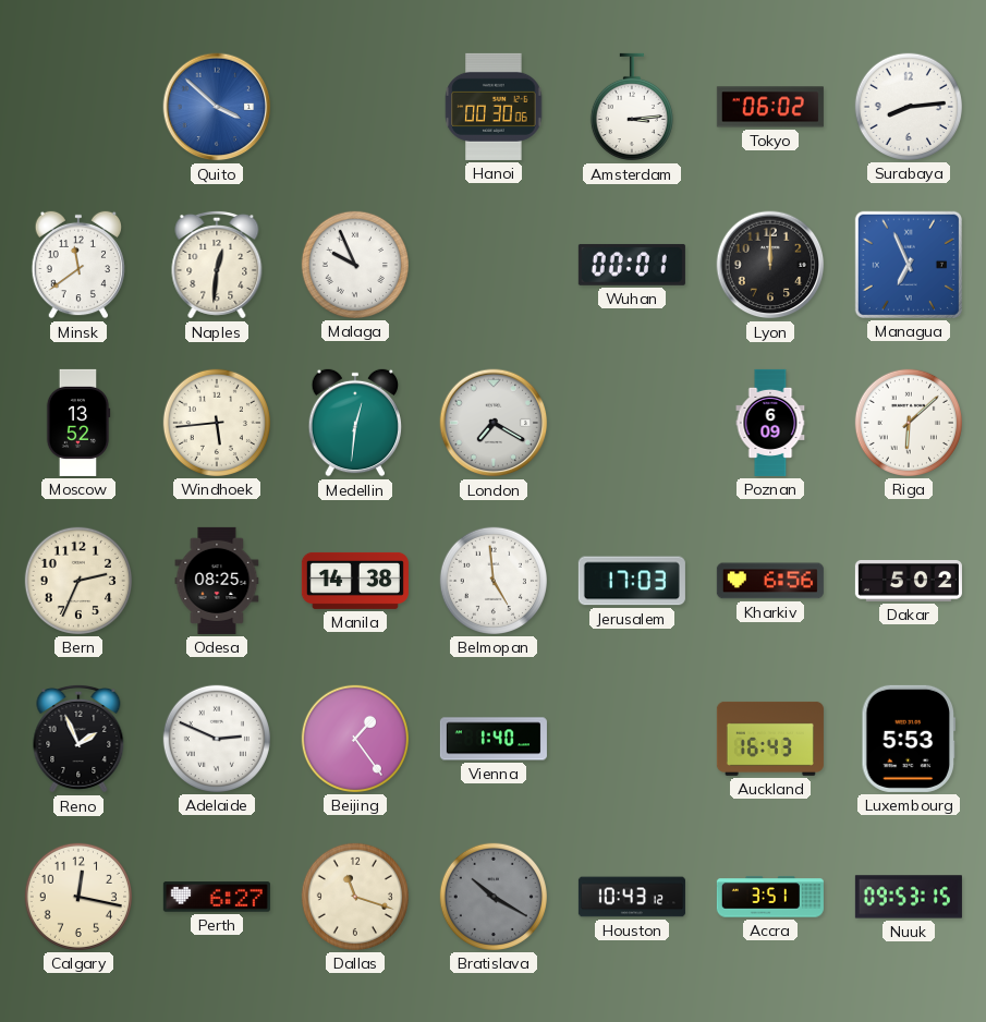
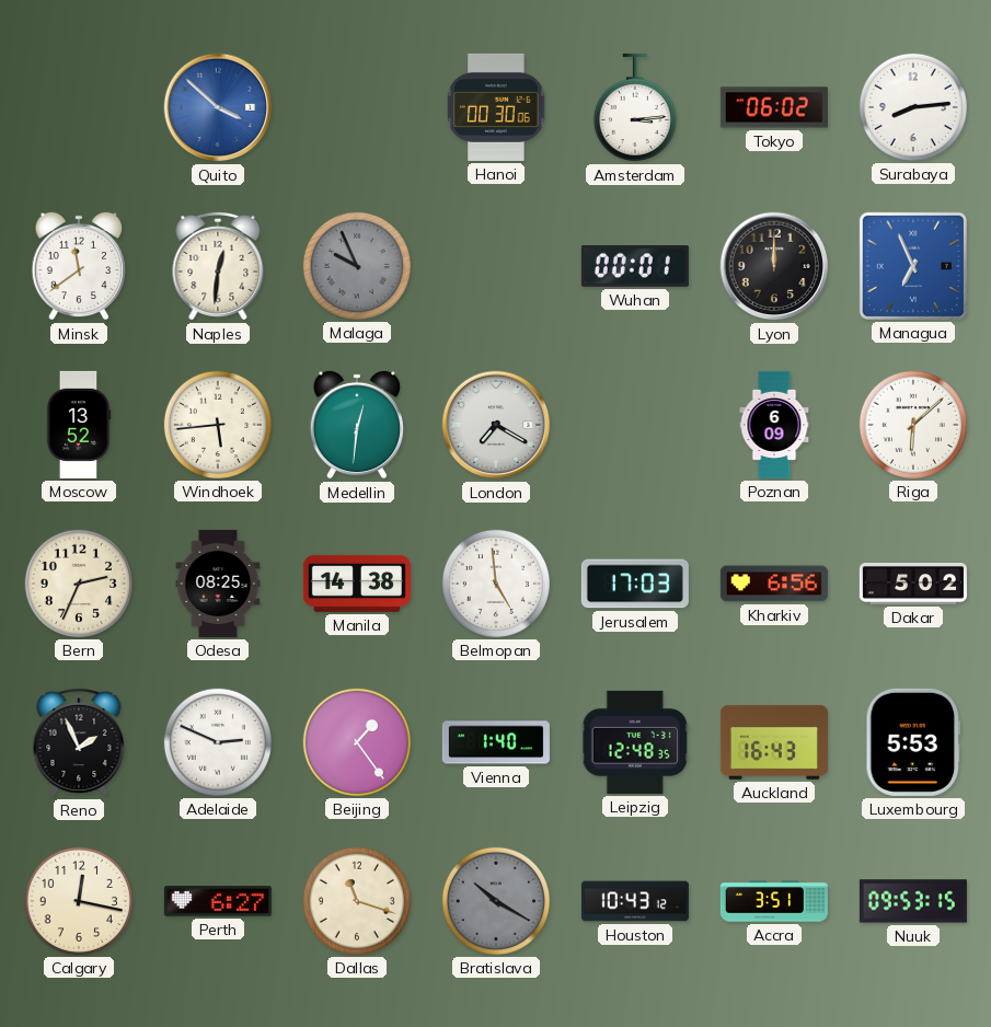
Malaga dial: white -> grey
Leipzig: none -> 12:48
